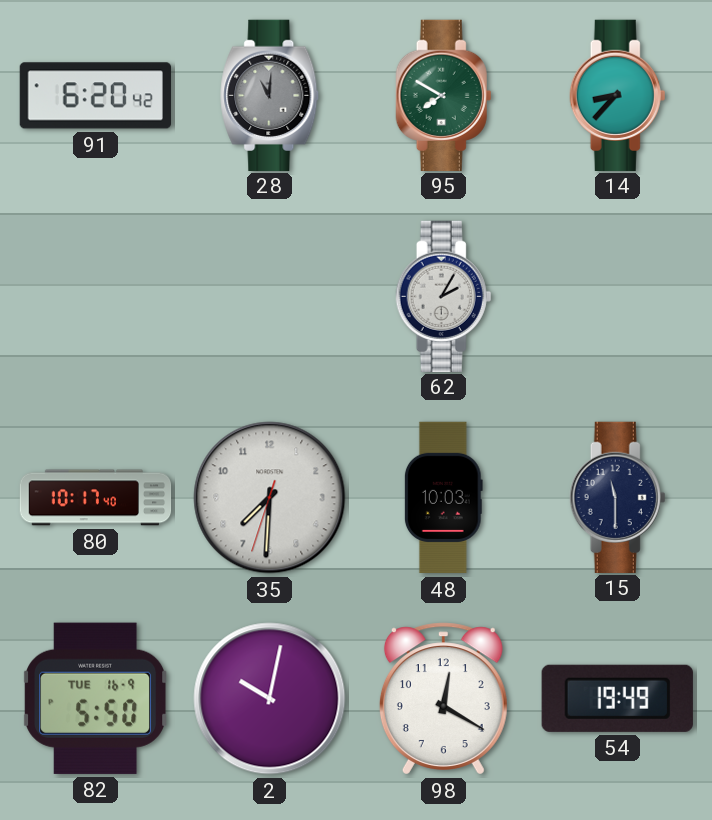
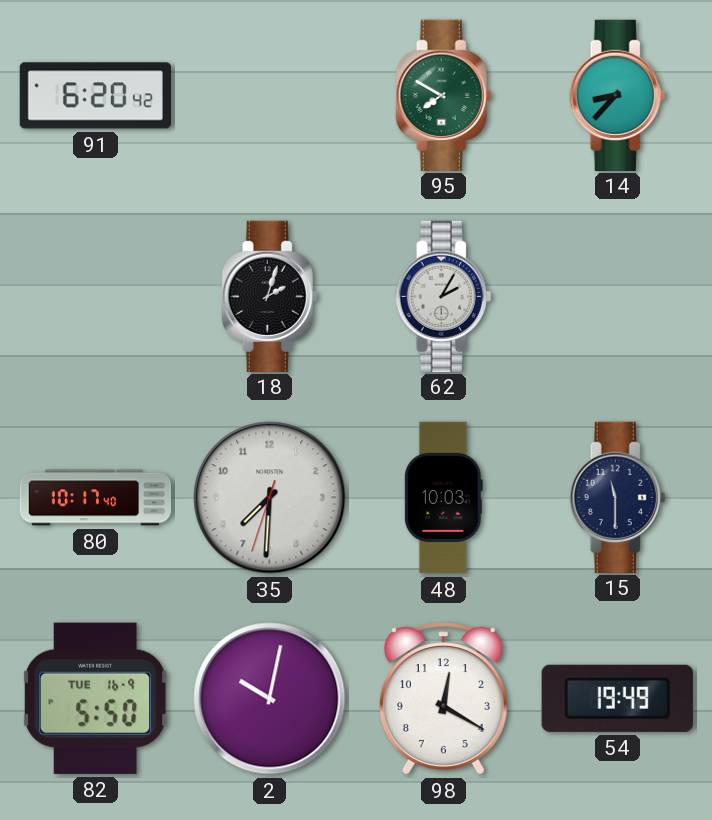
28: 11:01 -> none
18: none -> 2:03
